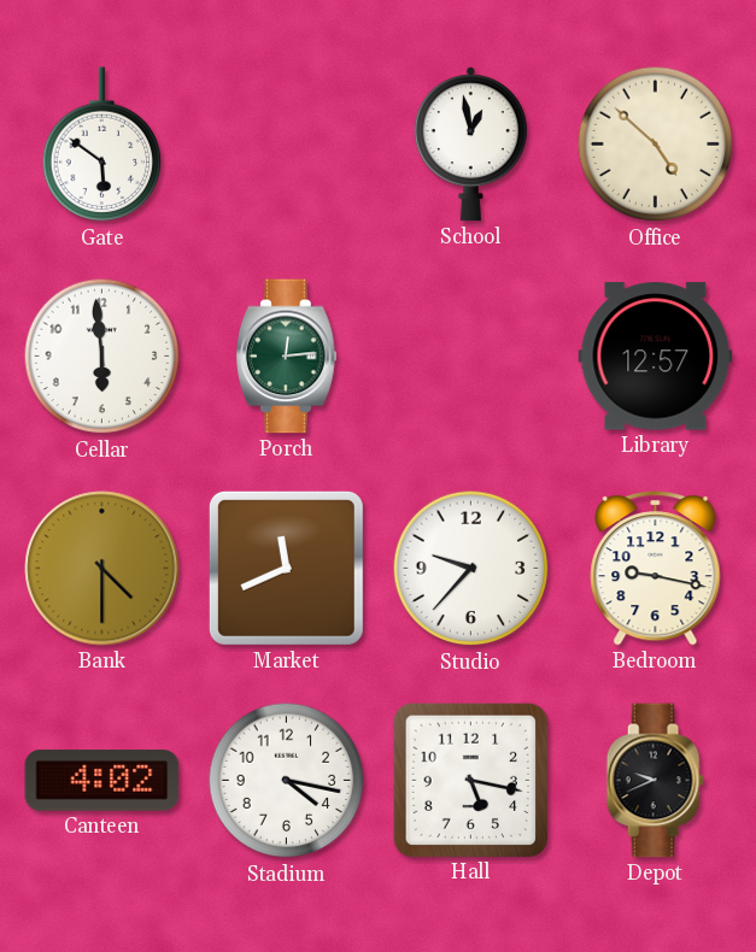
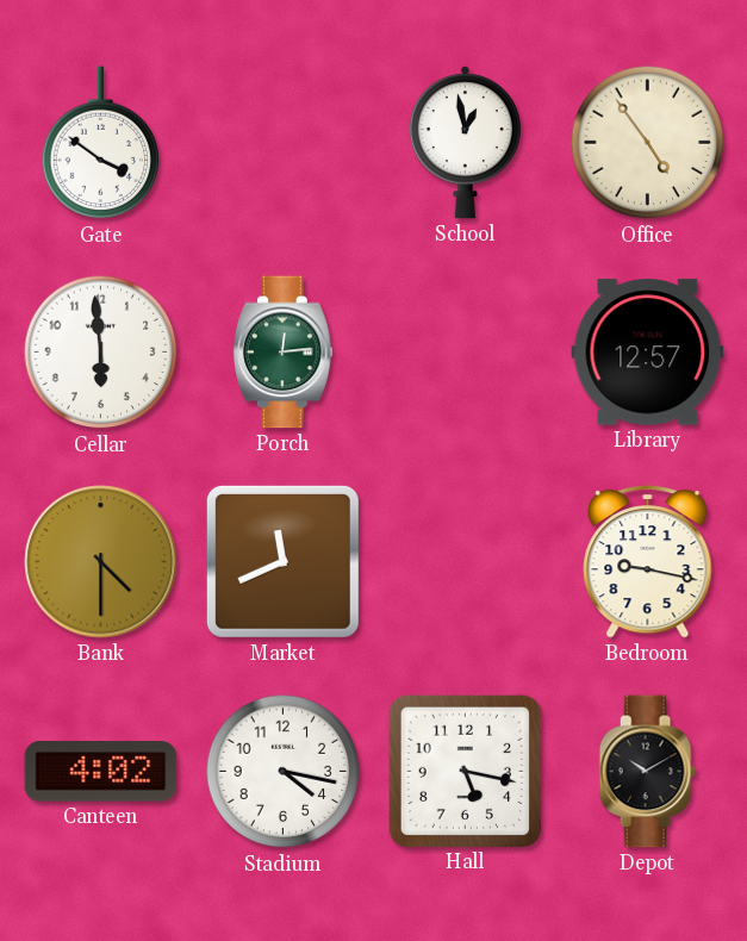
Gate: 5:51 -> 3:51
Office: 4:52 -> 4:54
Studio: 9:37 -> none
Depot: 9:41 -> 10:10
